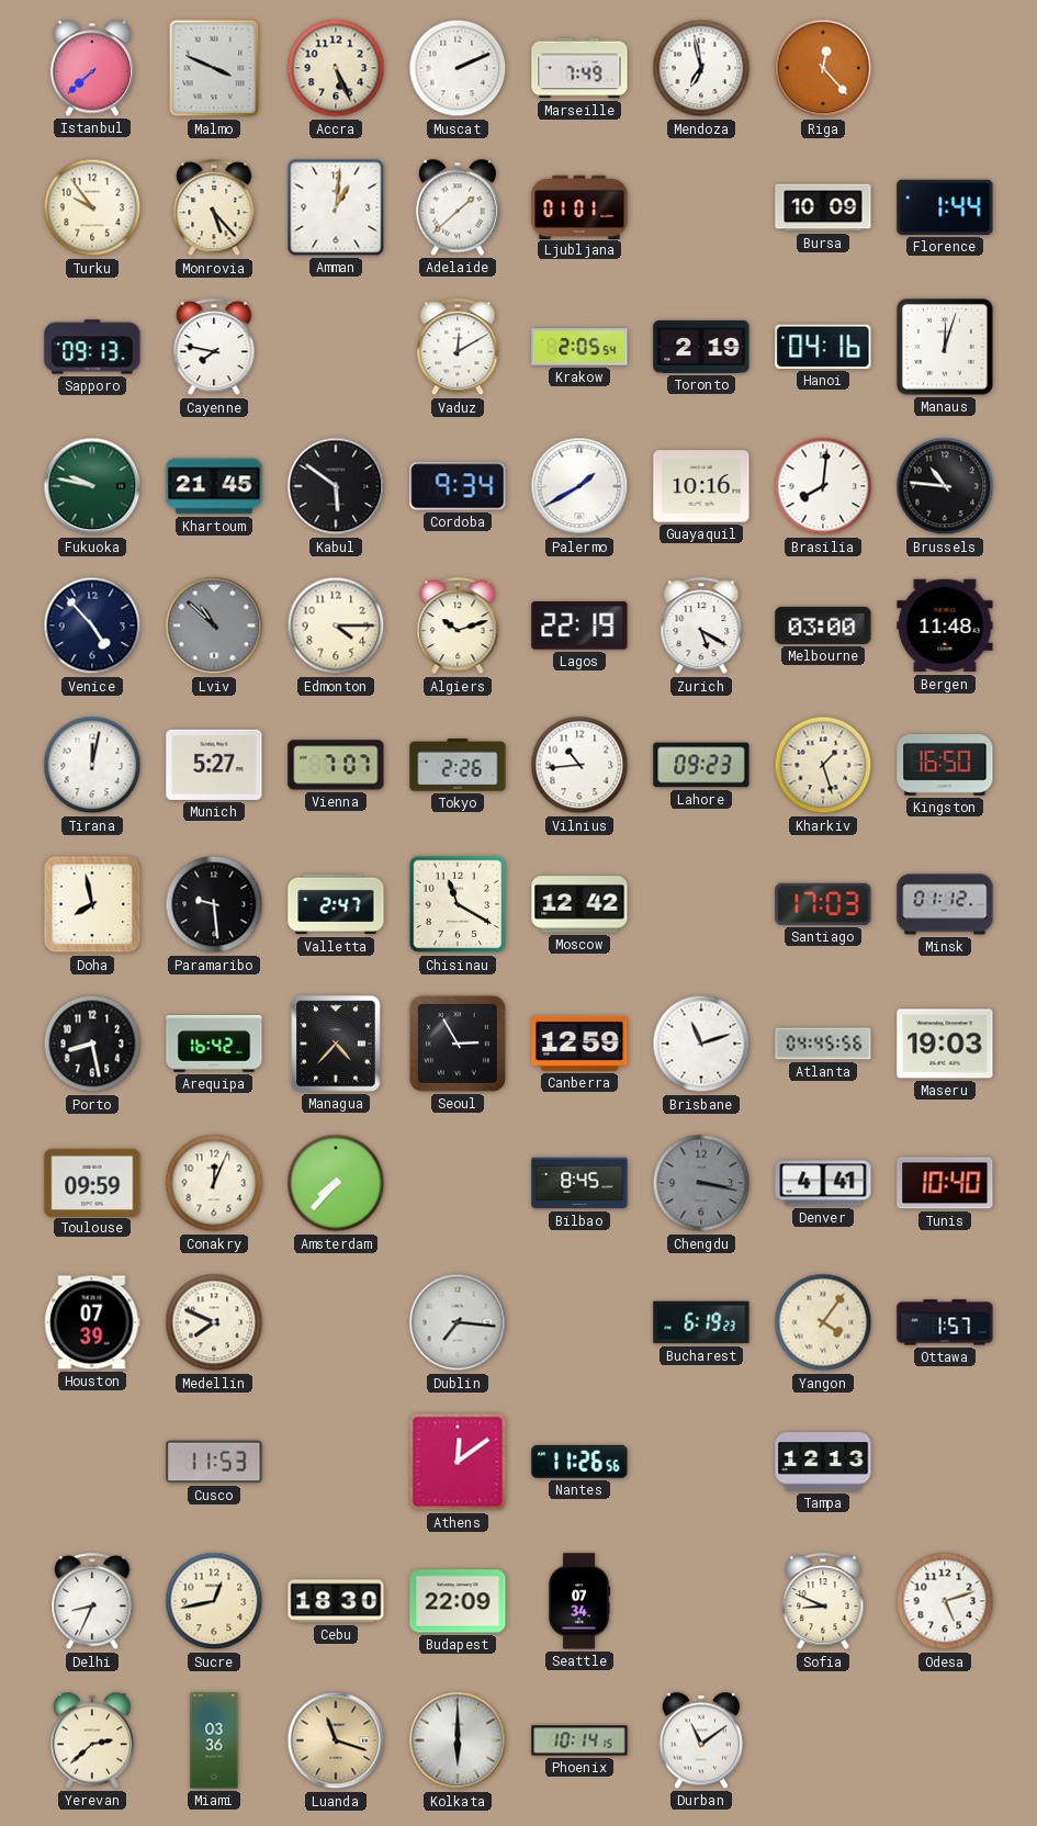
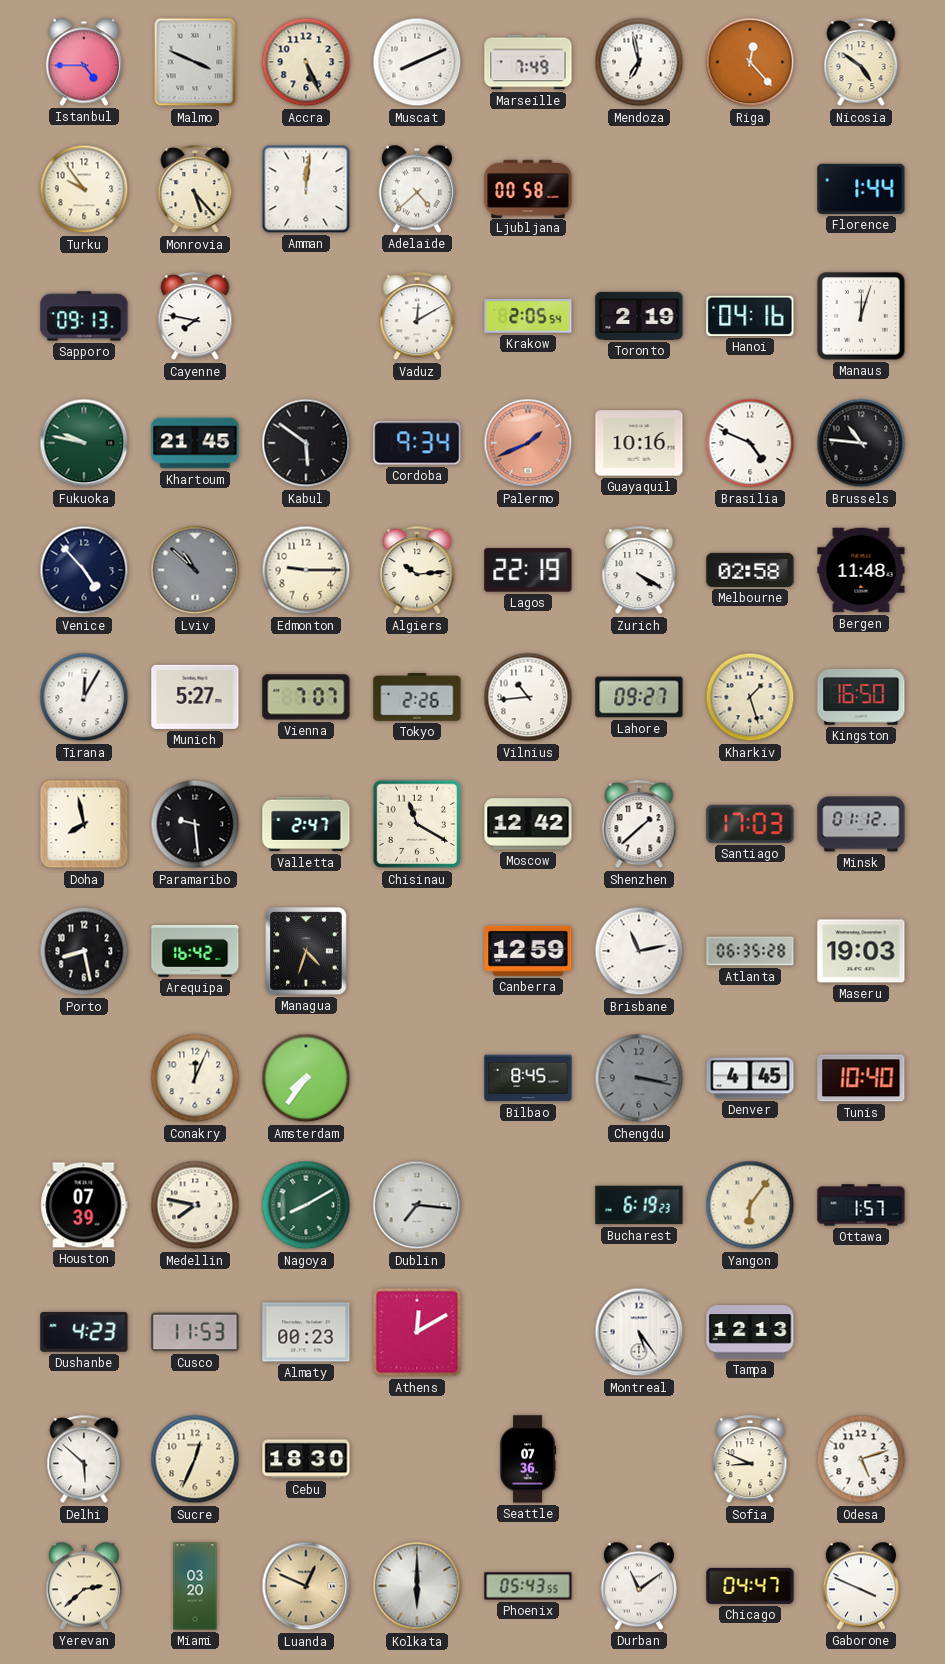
Istanbul: 7:38 -> 4:45
Muscat: 2:11 -> 8:11
Nicosia: none -> 4:51
Amman: 1:01 -> 12:01
Adelaide: 1:38 -> 4:38
Ljubljana: 01:01 -> 00:58
Bursa: 10:09 -> none
Palermo: 1:40 -> 1:41
Palermo dial: white -> salmon
Brasilia: 8:01 -> 4:49
Edmonton: 4:15 -> 9:15
Algiers: 10:12 -> 10:14
Zurich: 5:20 -> 4:20
Melbourne: 03:00 -> 02:58
Tirana: 12:02 -> 12:05
Lahore: 09:23 -> 09:27
Shenzhen: none -> 1:38
Managua: 4:37 -> 4:33
Seoul: 2:55 -> none
Brisbane: 11:12 -> 11:13
Atlanta: 04:45 -> 06:35
Toulouse: 09:59 -> none
Amsterdam: 7:37 -> 7:36
Denver: 4:41 -> 4:45
Medellin: 7:49 -> 7:47
Nagoya: none -> 8:10
Yangon: 4:06 -> 6:06
Dushanbe: none -> 4:23
Almaty: none -> 00:23
Athens: 12:09 -> 12:10
Nantes: 11:26 -> none
Montreal: none -> 5:24
Delhi: 8:34 -> 5:52
Sucre: 12:43 -> 12:34
Budapest: 22:09 -> none
Seattle: 07:34 -> 07:36
Miami: 03:36 -> 03:20
Luanda: 11:18 -> 12:49
Phoenix: 10:14 -> 05:43
Chicago: none -> 04:47
Gaborone: none -> 3:49
